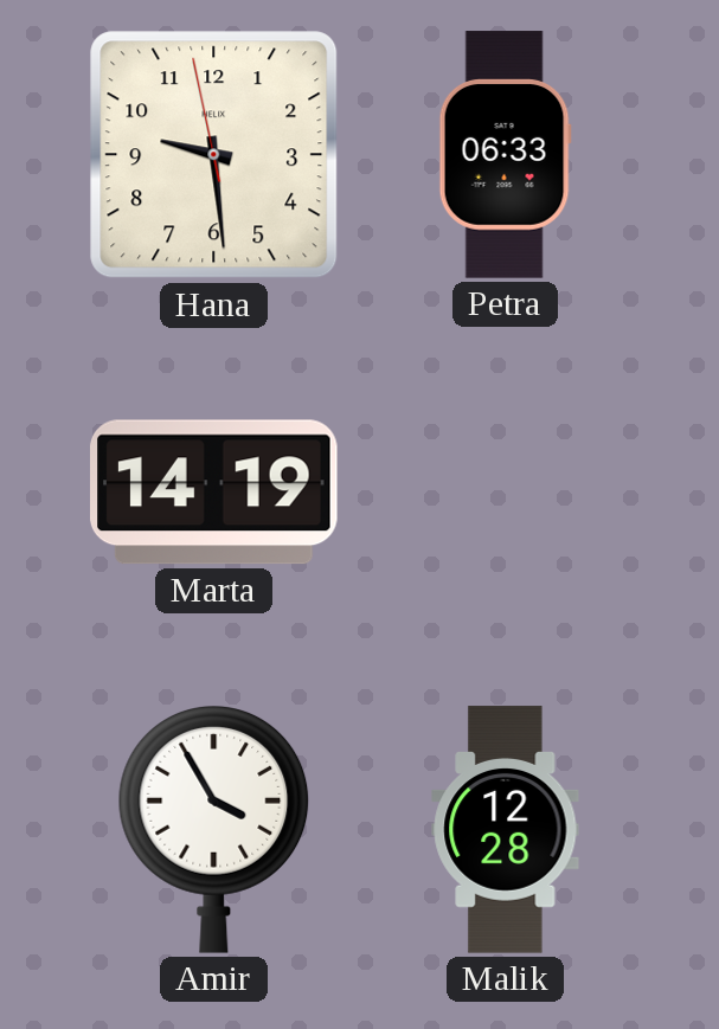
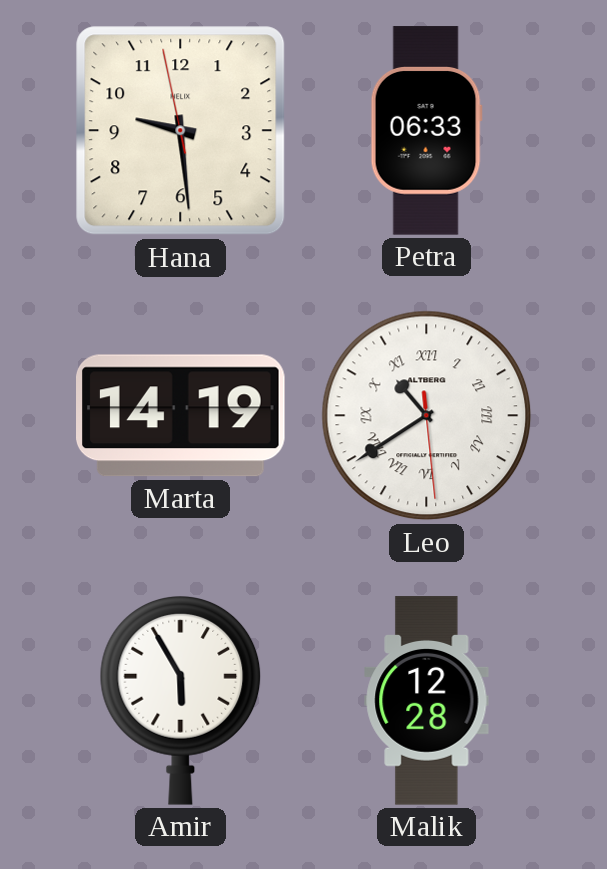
Leo: none -> 10:39
Amir: 3:55 -> 5:55
